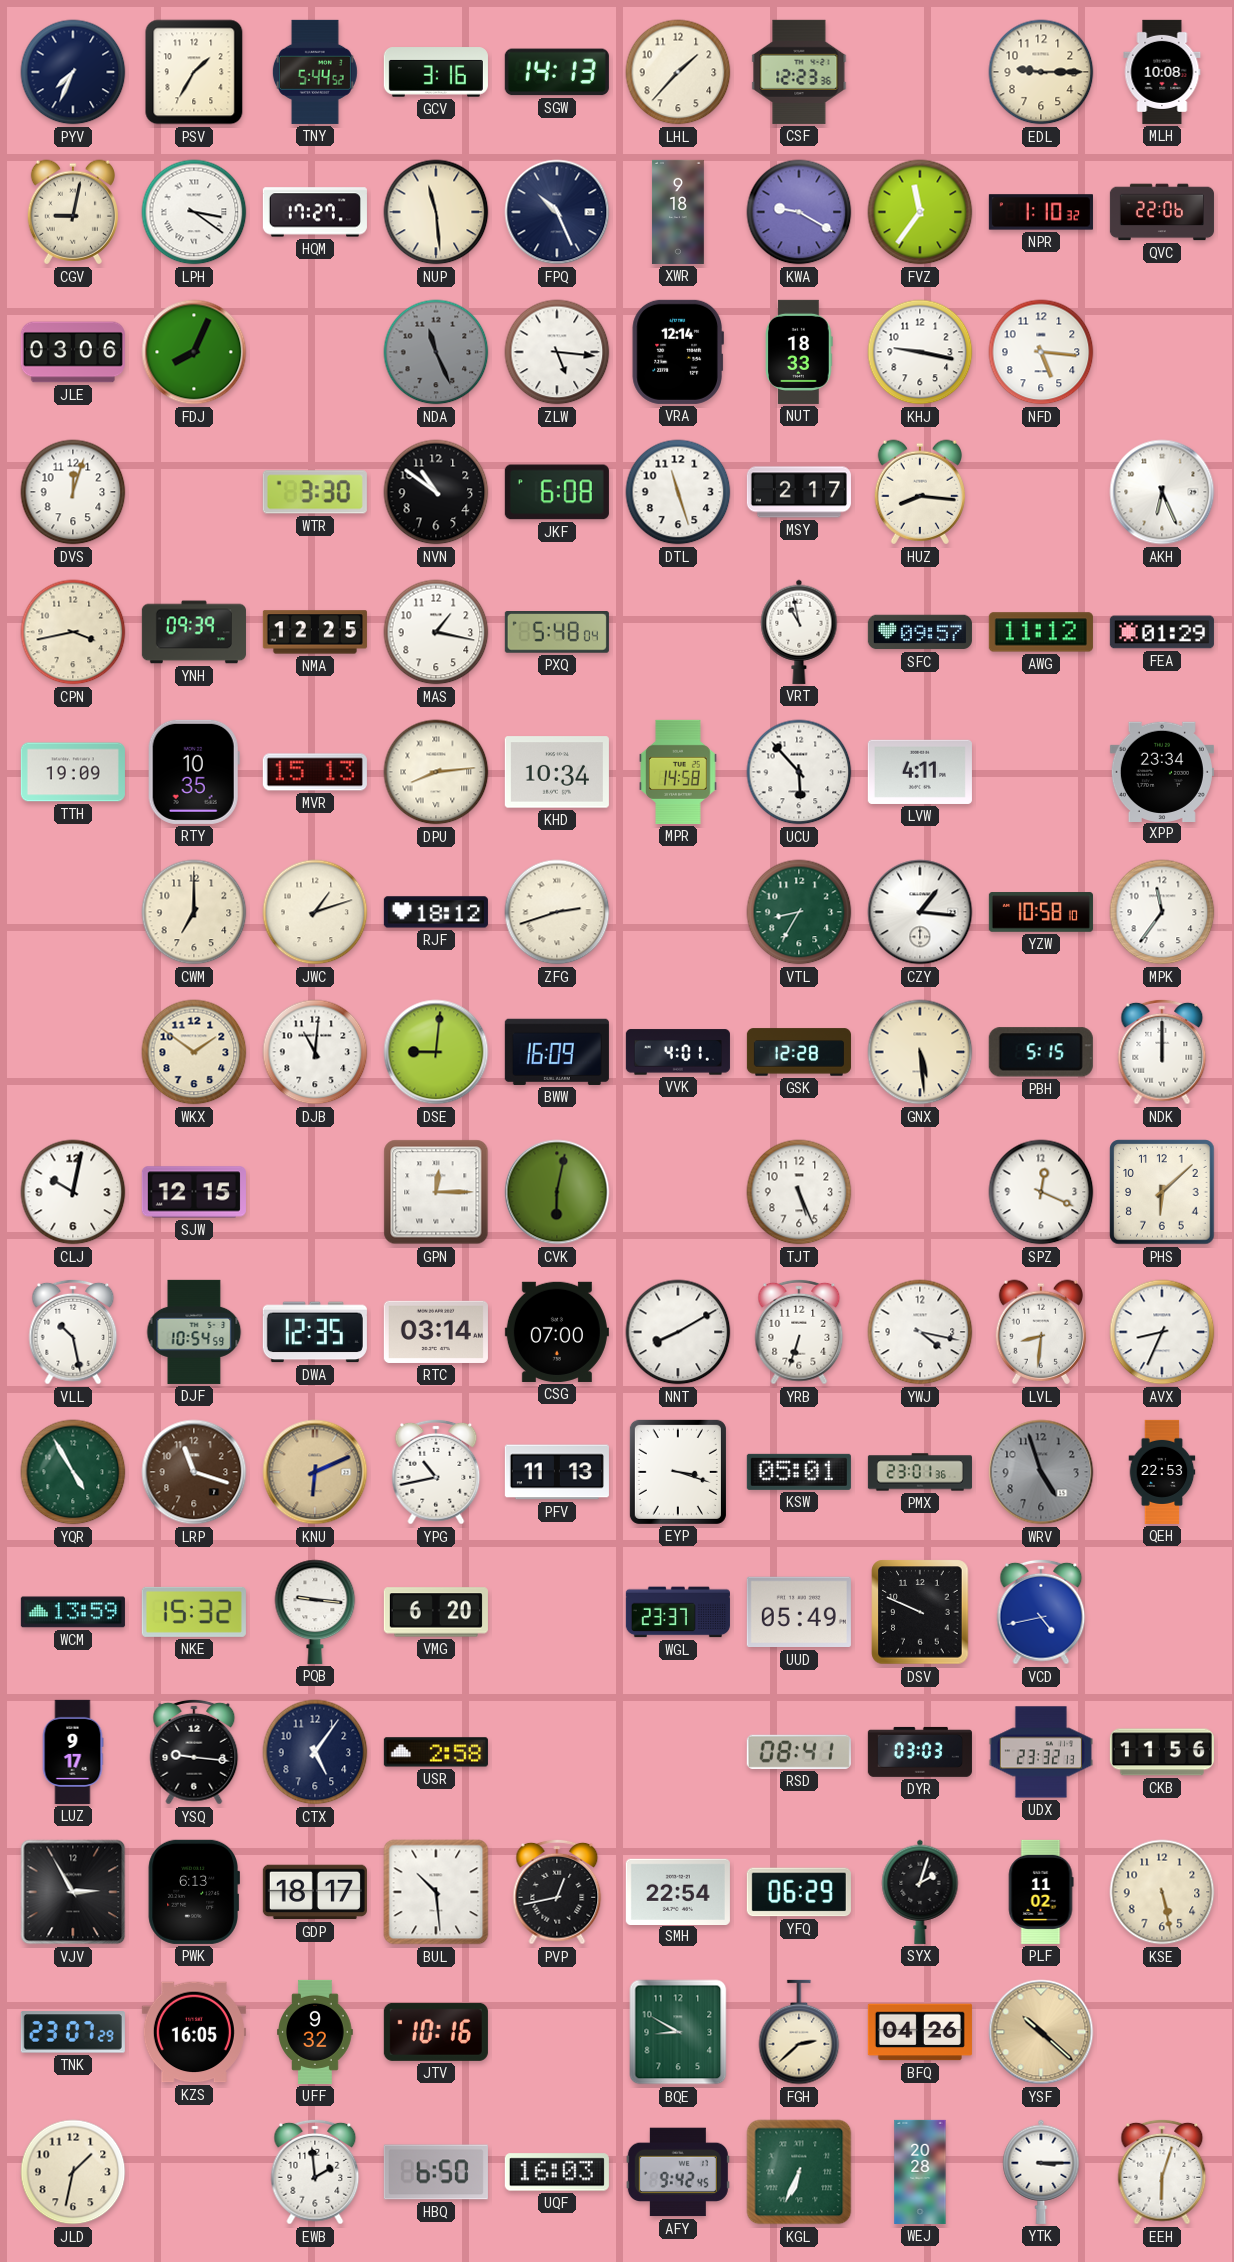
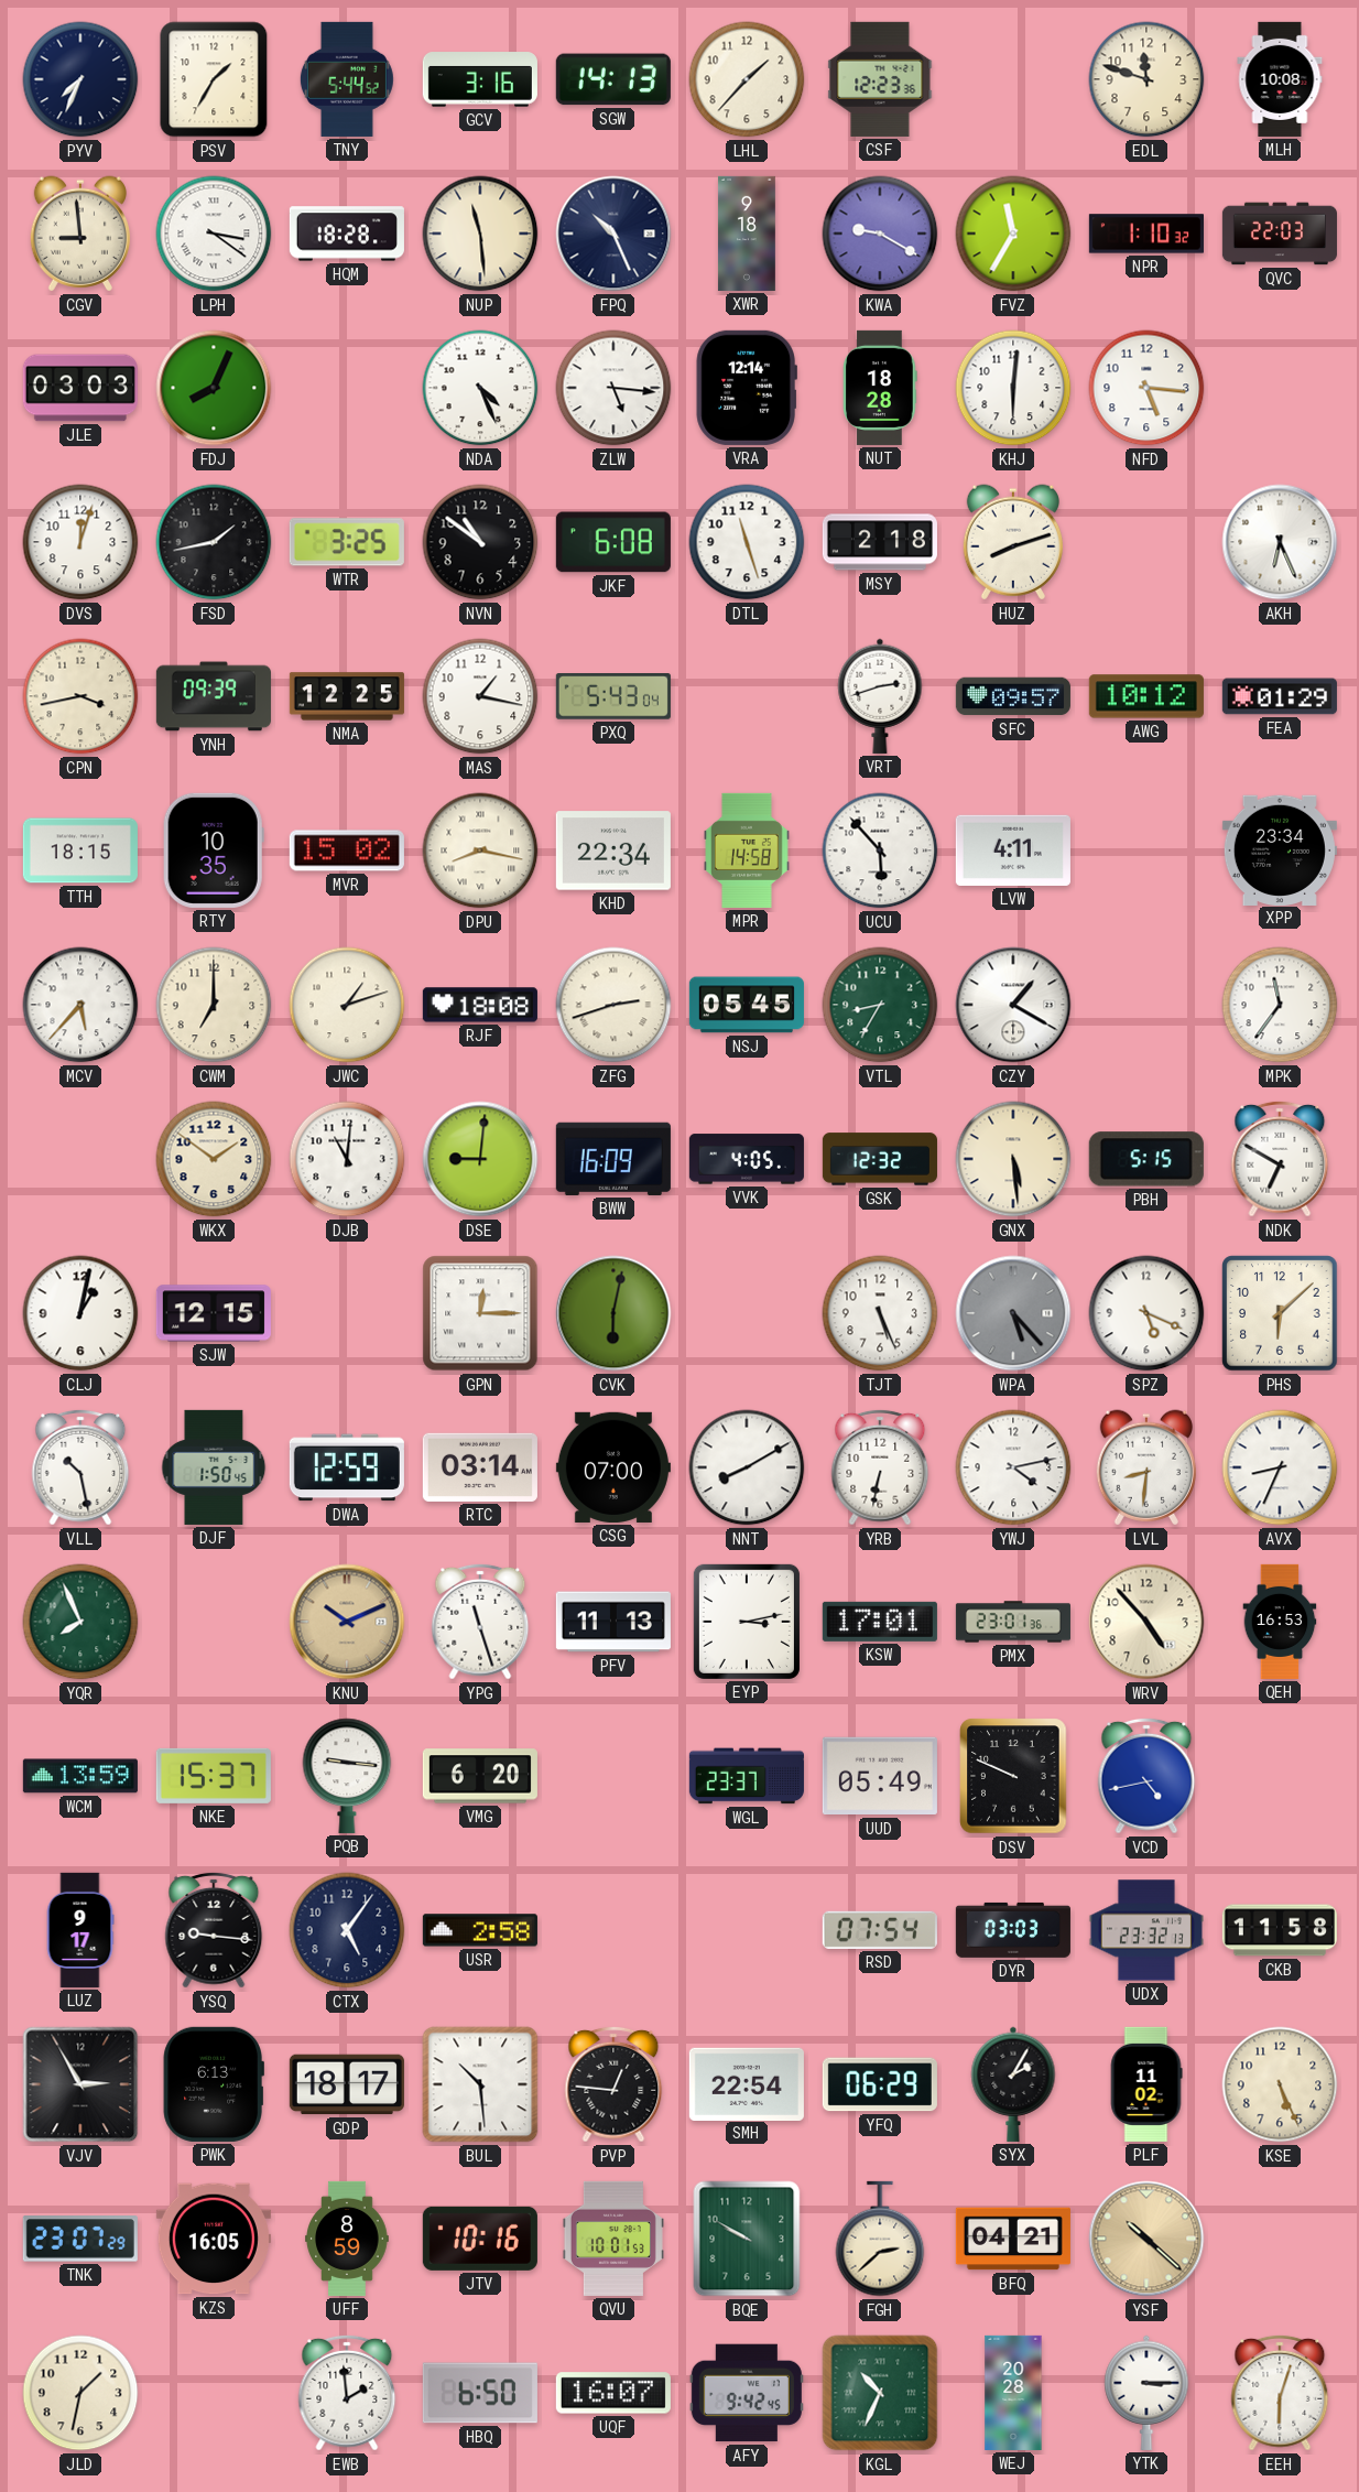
EDL: 9:15 -> 11:48
CGV: 9:02 -> 8:59
HQM: 17:27 -> 18:28
FVZ: 11:36 -> 11:35
QVC: 22:06 -> 22:03
JLE: 03:06 -> 03:03
NDA: 11:26 -> 4:26
NDA dial: grey -> white
NUT: 18:33 -> 18:28
KHJ: 9:17 -> 6:01
FSD: none -> 1:43
WTR: 3:30 -> 3:25
MSY: 2:17 -> 2:18
HUZ: 8:16 -> 8:12
PXQ: 5:48 -> 5:43
VRT: 10:58 -> 2:42
AWG: 11:12 -> 10:12
TTH: 19:09 -> 18:15
MVR: 15:13 -> 15:02
DPU: 8:14 -> 8:17
KHD: 10:34 -> 22:34
MCV: none -> 5:37
RJF: 18:12 -> 18:08
NSJ: none -> 05:45
CZY: 1:16 -> 1:20
YZW: 10:58 -> none
VVK: 4:01 -> 4:05
GSK: 12:28 -> 12:32
NDK: 12:00 -> 6:50
CLJ: 10:02 -> 1:02
WPA: none -> 5:23
SPZ: 12:19 -> 5:19
DJF: 10:54 -> 1:50
DWA: 12:35 -> 12:59
YRB: 6:33 -> 6:32
YWJ: 4:17 -> 4:13
YQR: 4:55 -> 7:56
LRP: 11:18 -> none
KNU: 6:11 -> 10:11
YPG: 10:43 -> 11:27
EYP: 3:18 -> 3:13
KSW: 05:01 -> 17:01
WRV: 4:57 -> 4:53
WRV dial: grey -> cream
QEH: 22:53 -> 16:53
NKE: 15:32 -> 15:37
RSD: 08:41 -> 07:54
CKB: 11:56 -> 11:58
PVP: 12:43 -> 12:46
SYX: 2:03 -> 2:05
KSE: 5:28 -> 5:26
UFF: 9:32 -> 8:59
QVU: none -> 10:01
BQE: 8:50 -> 9:50
BFQ: 04:26 -> 04:21
UQF: 16:03 -> 16:07
KGL: 6:34 -> 10:34
